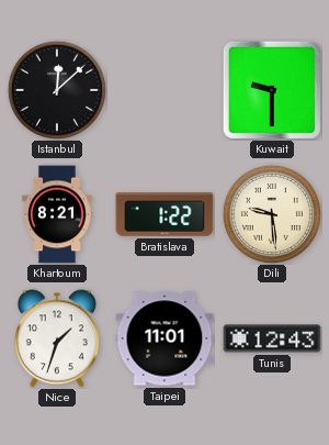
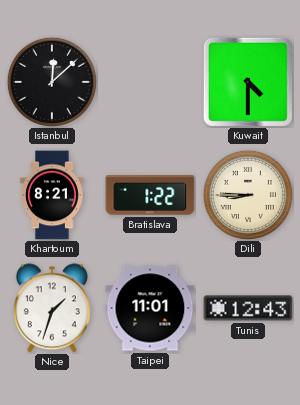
Kuwait: 9:30 -> 4:30
Dili: 9:29 -> 8:45
